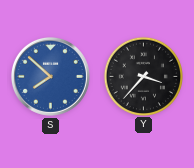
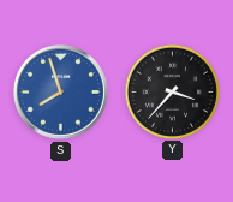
S: 7:52 -> 7:57
